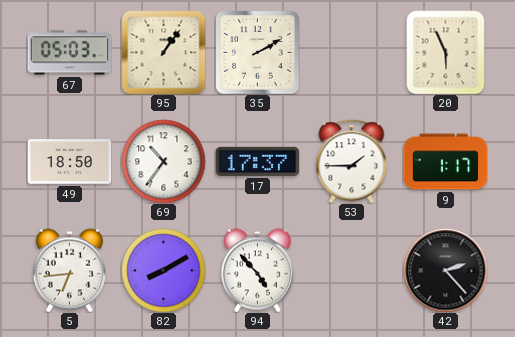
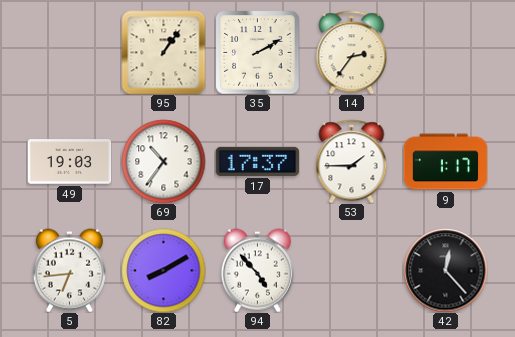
67: 05:03 -> none
14: none -> 2:36
20: 5:56 -> none
49: 18:50 -> 19:03
42: 2:23 -> 12:23
